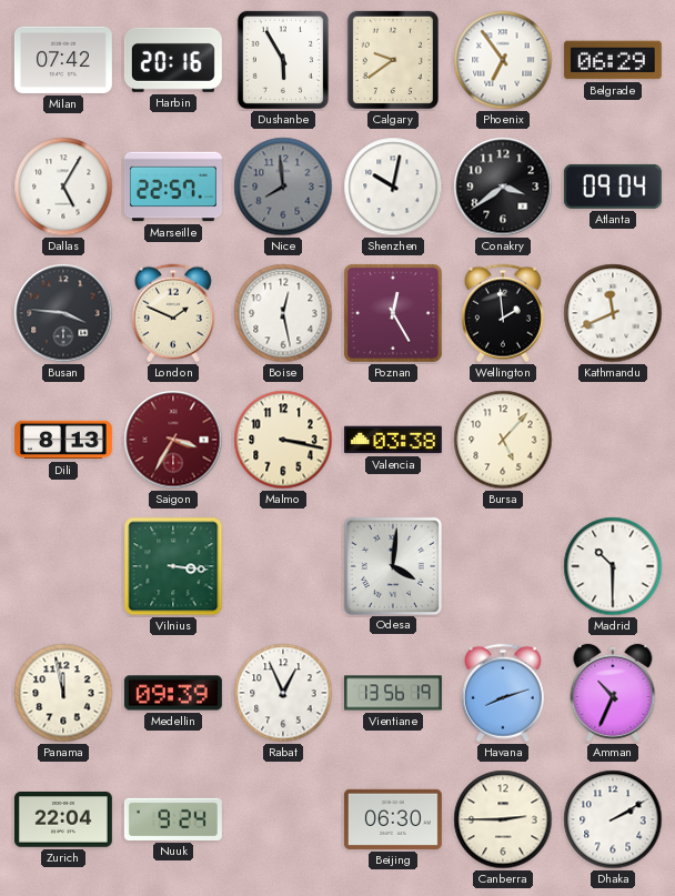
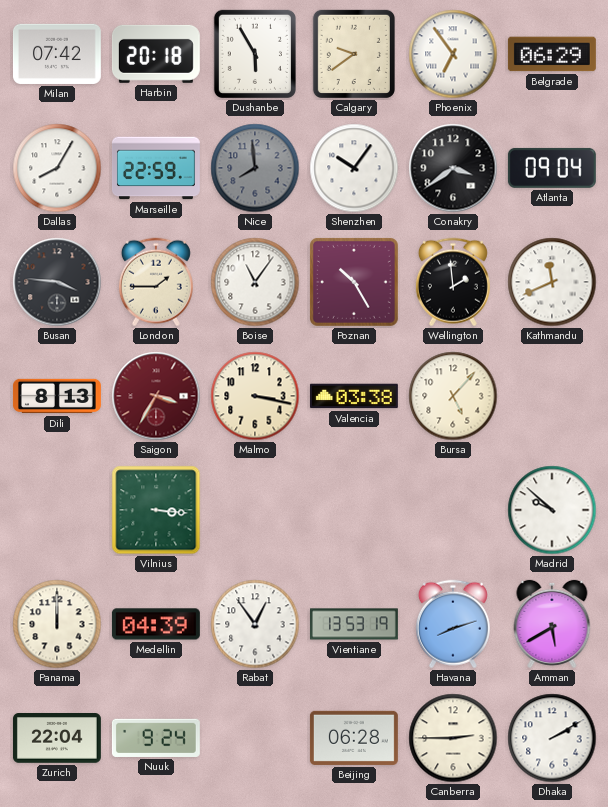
Harbin: 20:16 -> 20:18
Dallas: 5:05 -> 8:05
Marseille: 22:57 -> 22:59
Shenzhen: 10:02 -> 10:06
London: 1:49 -> 1:45
Boise: 12:28 -> 11:06
Poznan: 12:25 -> 10:25
Odesa: 4:01 -> none
Madrid: 10:30 -> 9:52
Panama: 11:58 -> 12:00
Medellin: 09:39 -> 04:39
Rabat: 12:56 -> 12:54
Vientiane: 13:56 -> 13:53
Amman: 10:34 -> 5:40
Beijing: 06:30 -> 06:28
